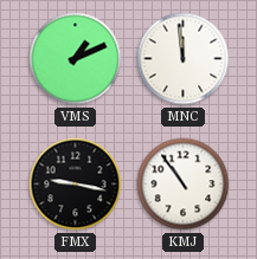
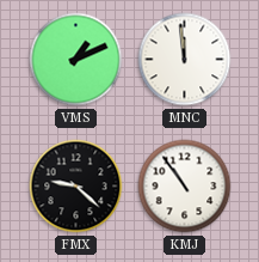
FMX: 9:17 -> 9:22
